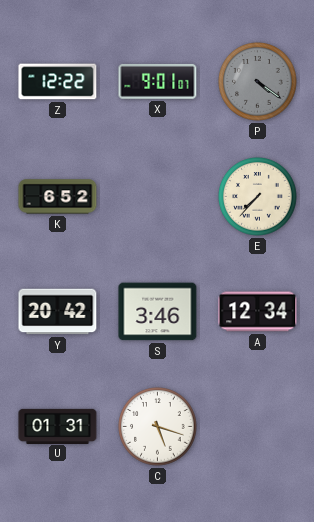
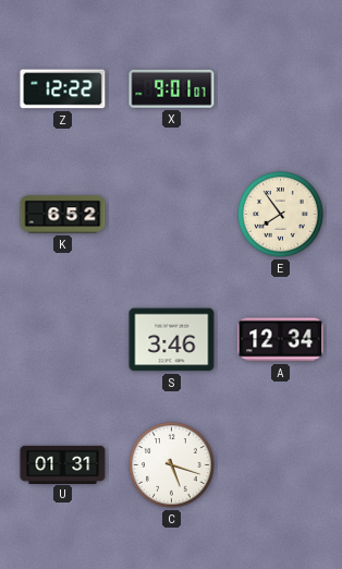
P: 4:21 -> none
E: 7:37 -> 7:54
Y: 20:42 -> none
